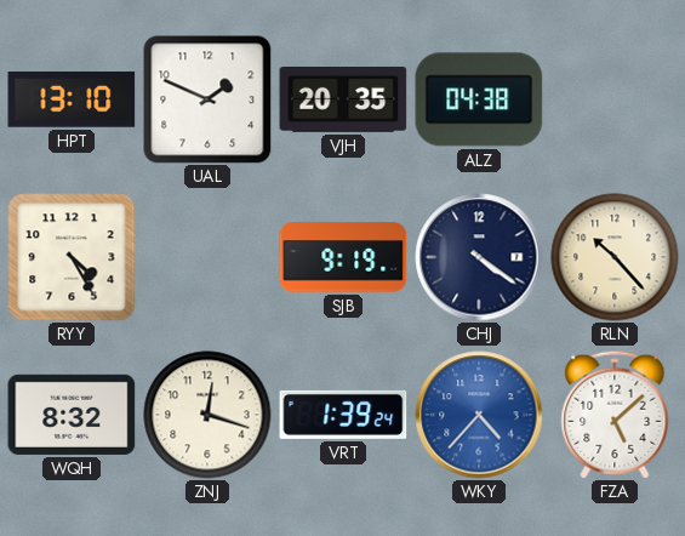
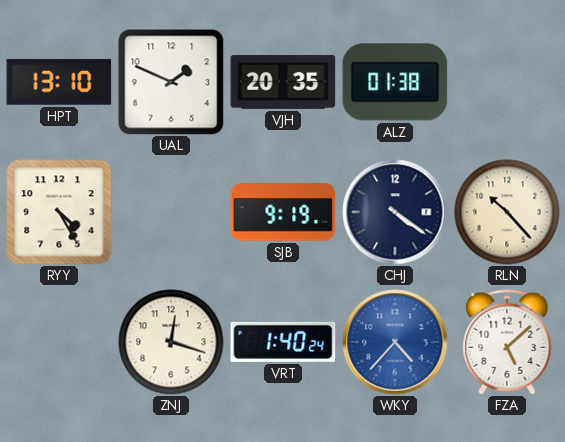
ALZ: 04:38 -> 01:38
WQH: 8:32 -> none
VRT: 1:39 -> 1:40
